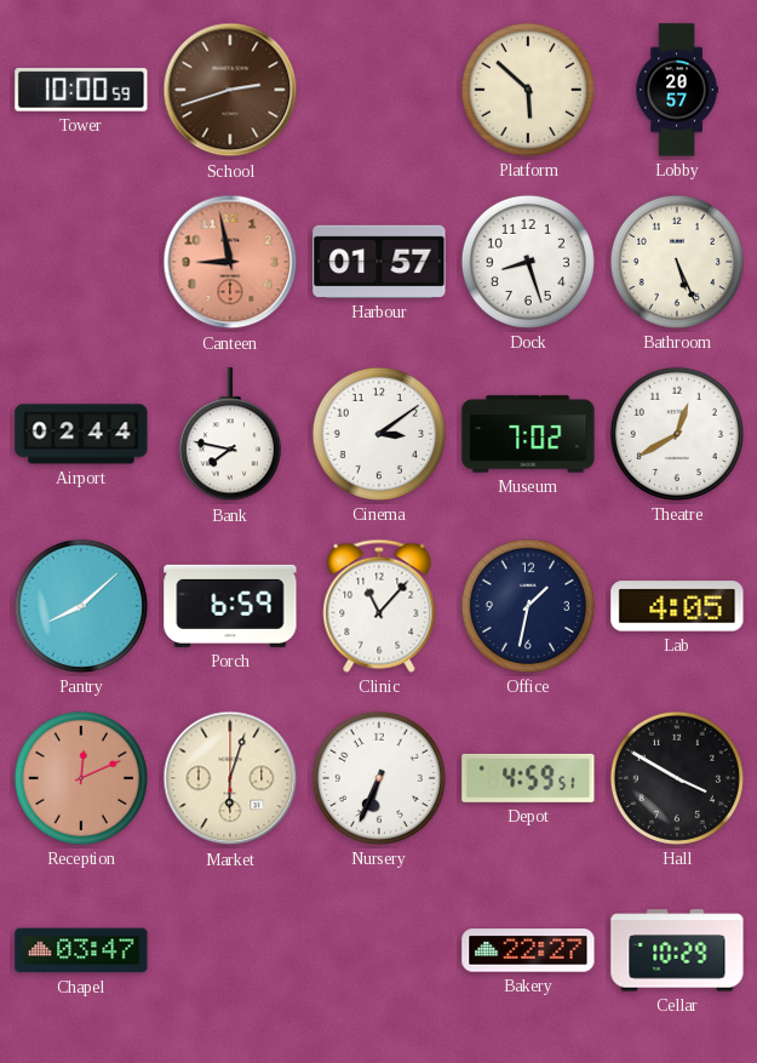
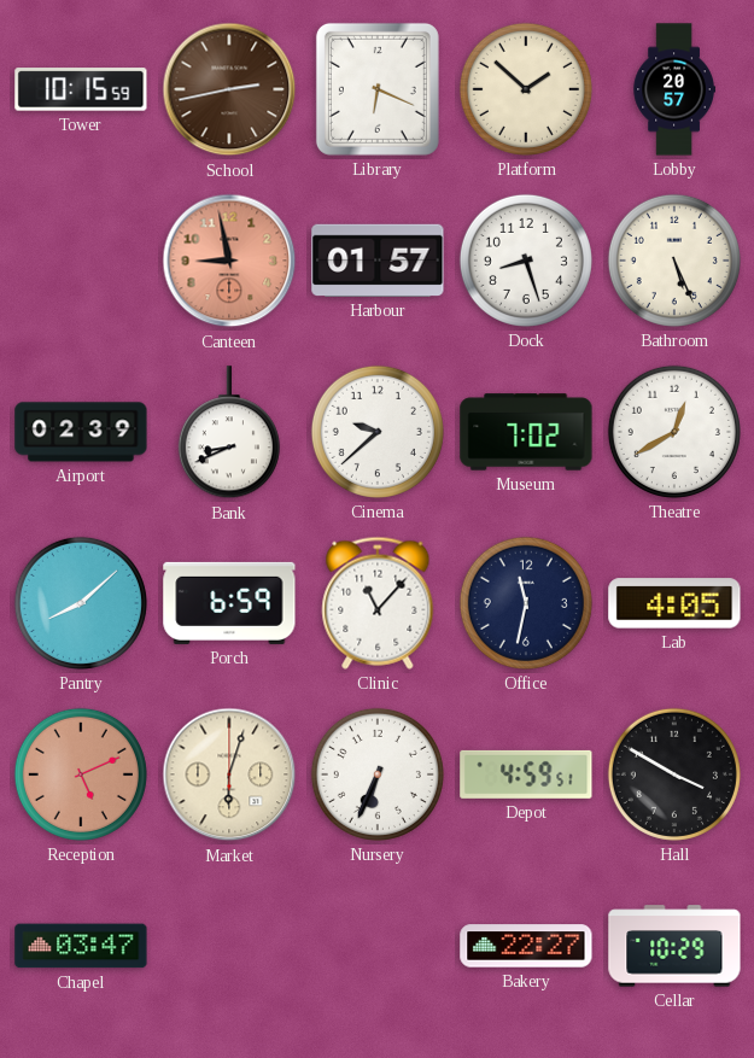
Tower: 10:00 -> 10:15
School: 2:42 -> 2:43
Library: none -> 6:19
Platform: 5:52 -> 1:52
Airport: 02:44 -> 02:39
Bank: 7:47 -> 8:41
Cinema: 3:09 -> 9:38
Office: 1:32 -> 11:32
Reception: 12:11 -> 5:11
